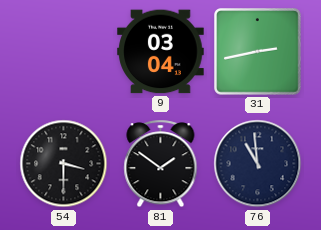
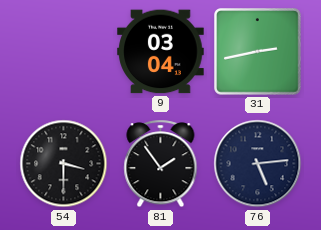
81: 1:51 -> 1:54
76: 10:59 -> 5:14
